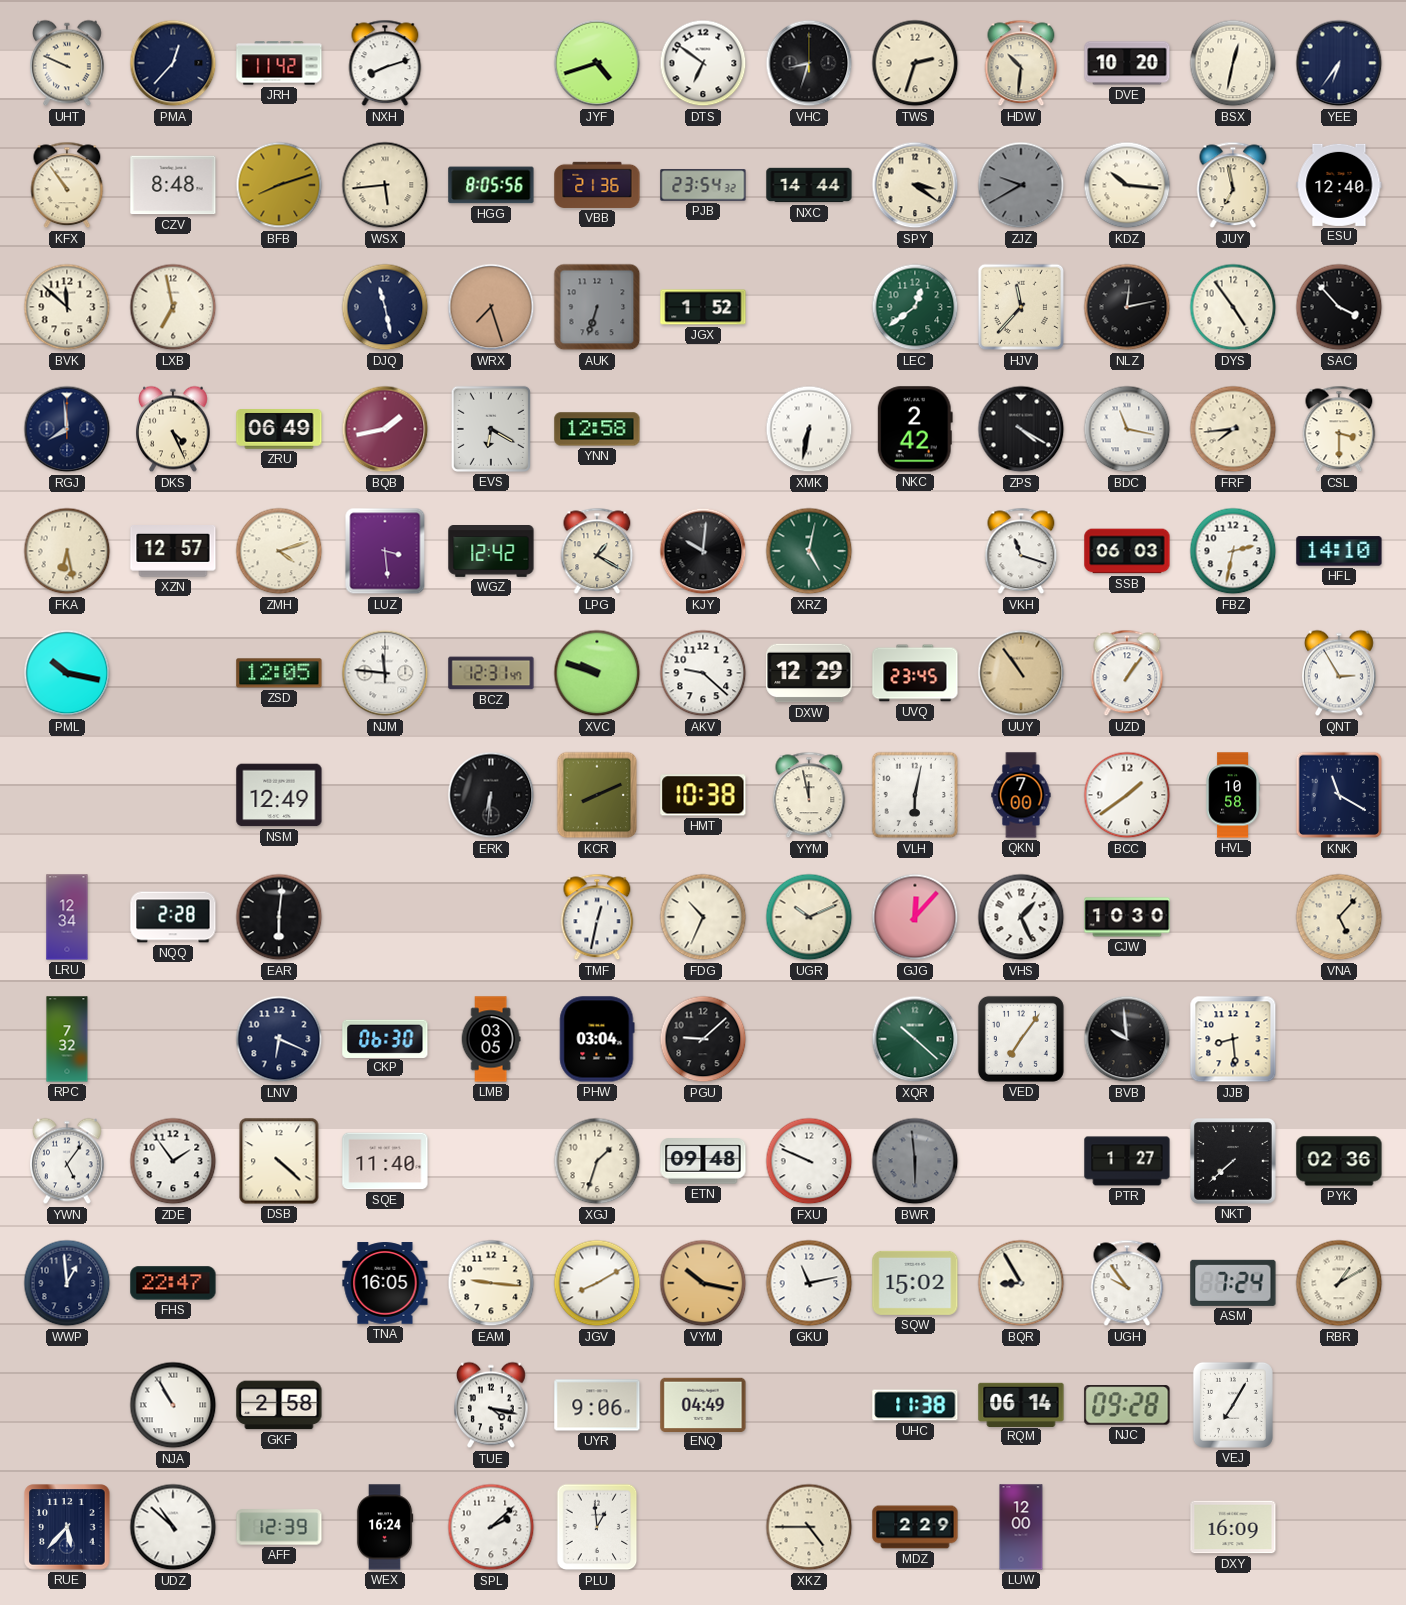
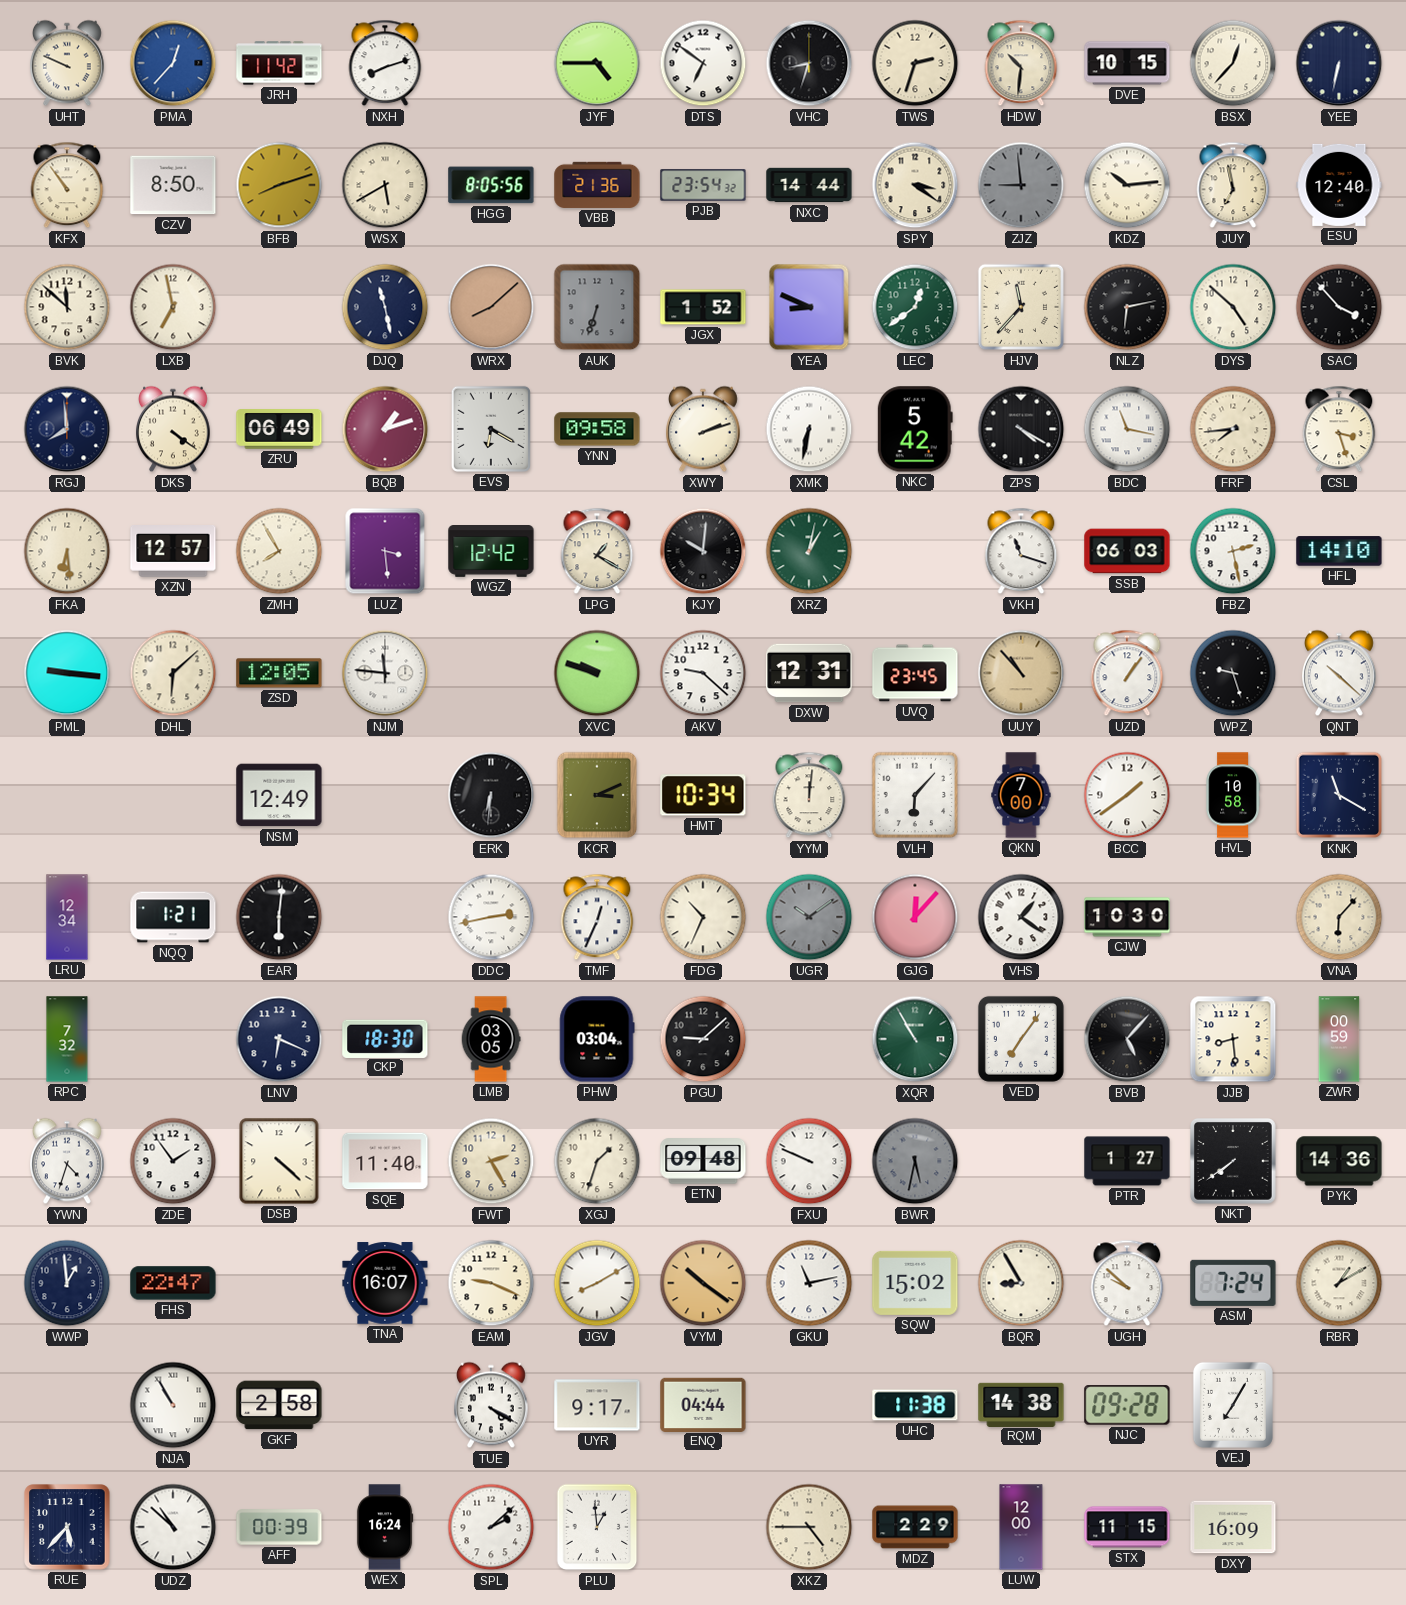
PMA dial: navy -> blue
JYF: 4:42 -> 4:45
DVE: 10:20 -> 10:15
BSX: 12:32 -> 12:37
YEE: 6:36 -> 6:32
CZV: 8:48 -> 8:50
WSX: 5:44 -> 5:40
ZJZ: 9:40 -> 8:59
KDZ: 10:16 -> 10:14
WRX: 7:27 -> 8:08
YEA: none -> 8:49
NLZ: 12:13 -> 6:13
DYS: 4:54 -> 4:52
DKS: 4:26 -> 4:21
BQB: 1:43 -> 1:12
YNN: 12:58 -> 09:58
XWY: none -> 2:12
NKC: 2:42 -> 5:42
CSL: 3:30 -> 3:27
FKA: 6:28 -> 6:29
ZMH: 4:12 -> 7:55
XRZ: 5:02 -> 1:02
FBZ: 2:32 -> 2:28
PML: 10:17 -> 9:16
DHL: none -> 6:08
BCZ: 12:31 -> none
DXW: 12:29 -> 12:31
UUY: 10:54 -> 10:53
WPZ: none -> 9:27
QNT: 2:55 -> 10:22
KCR: 8:11 -> 3:11
HMT: 10:38 -> 10:34
YYM: 11:58 -> 12:01
VLH: 6:02 -> 6:07
NQQ: 2:28 -> 1:21
DDC: none -> 2:43
TMF: 12:32 -> 12:34
UGR: 10:11 -> 10:09
UGR dial: cream -> grey
VHS: 1:26 -> 1:21
VNA: 5:07 -> 6:07
CKP: 06:30 -> 18:30
XQR: 10:22 -> 10:55
BVB: 9:59 -> 5:07
ZWR: none -> 00:59
YWN: 5:06 -> 4:33
FWT: none -> 2:25
BWR: 5:59 -> 5:32
NKT: 7:38 -> 7:39
PYK: 02:36 -> 14:36
TNA: 16:05 -> 16:07
EAM: 9:16 -> 9:19
VYM: 10:17 -> 10:21
UGH: 9:54 -> 9:52
TUE: 4:17 -> 4:20
UYR: 9:06 -> 9:17
ENQ: 04:49 -> 04:44
RQM: 06:14 -> 14:38
AFF: 12:39 -> 00:39
STX: none -> 11:15
